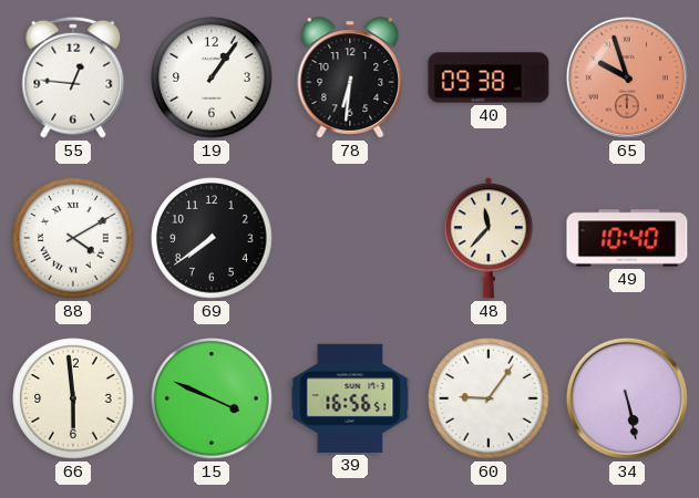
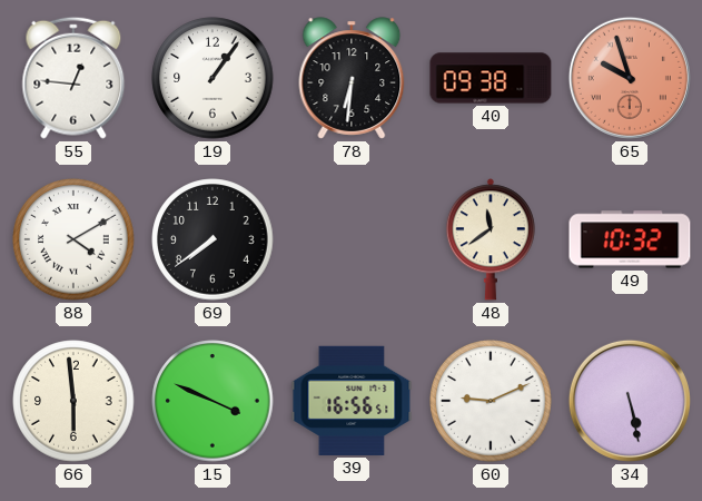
48: 11:37 -> 11:39
49: 10:40 -> 10:32
60: 9:06 -> 9:11
